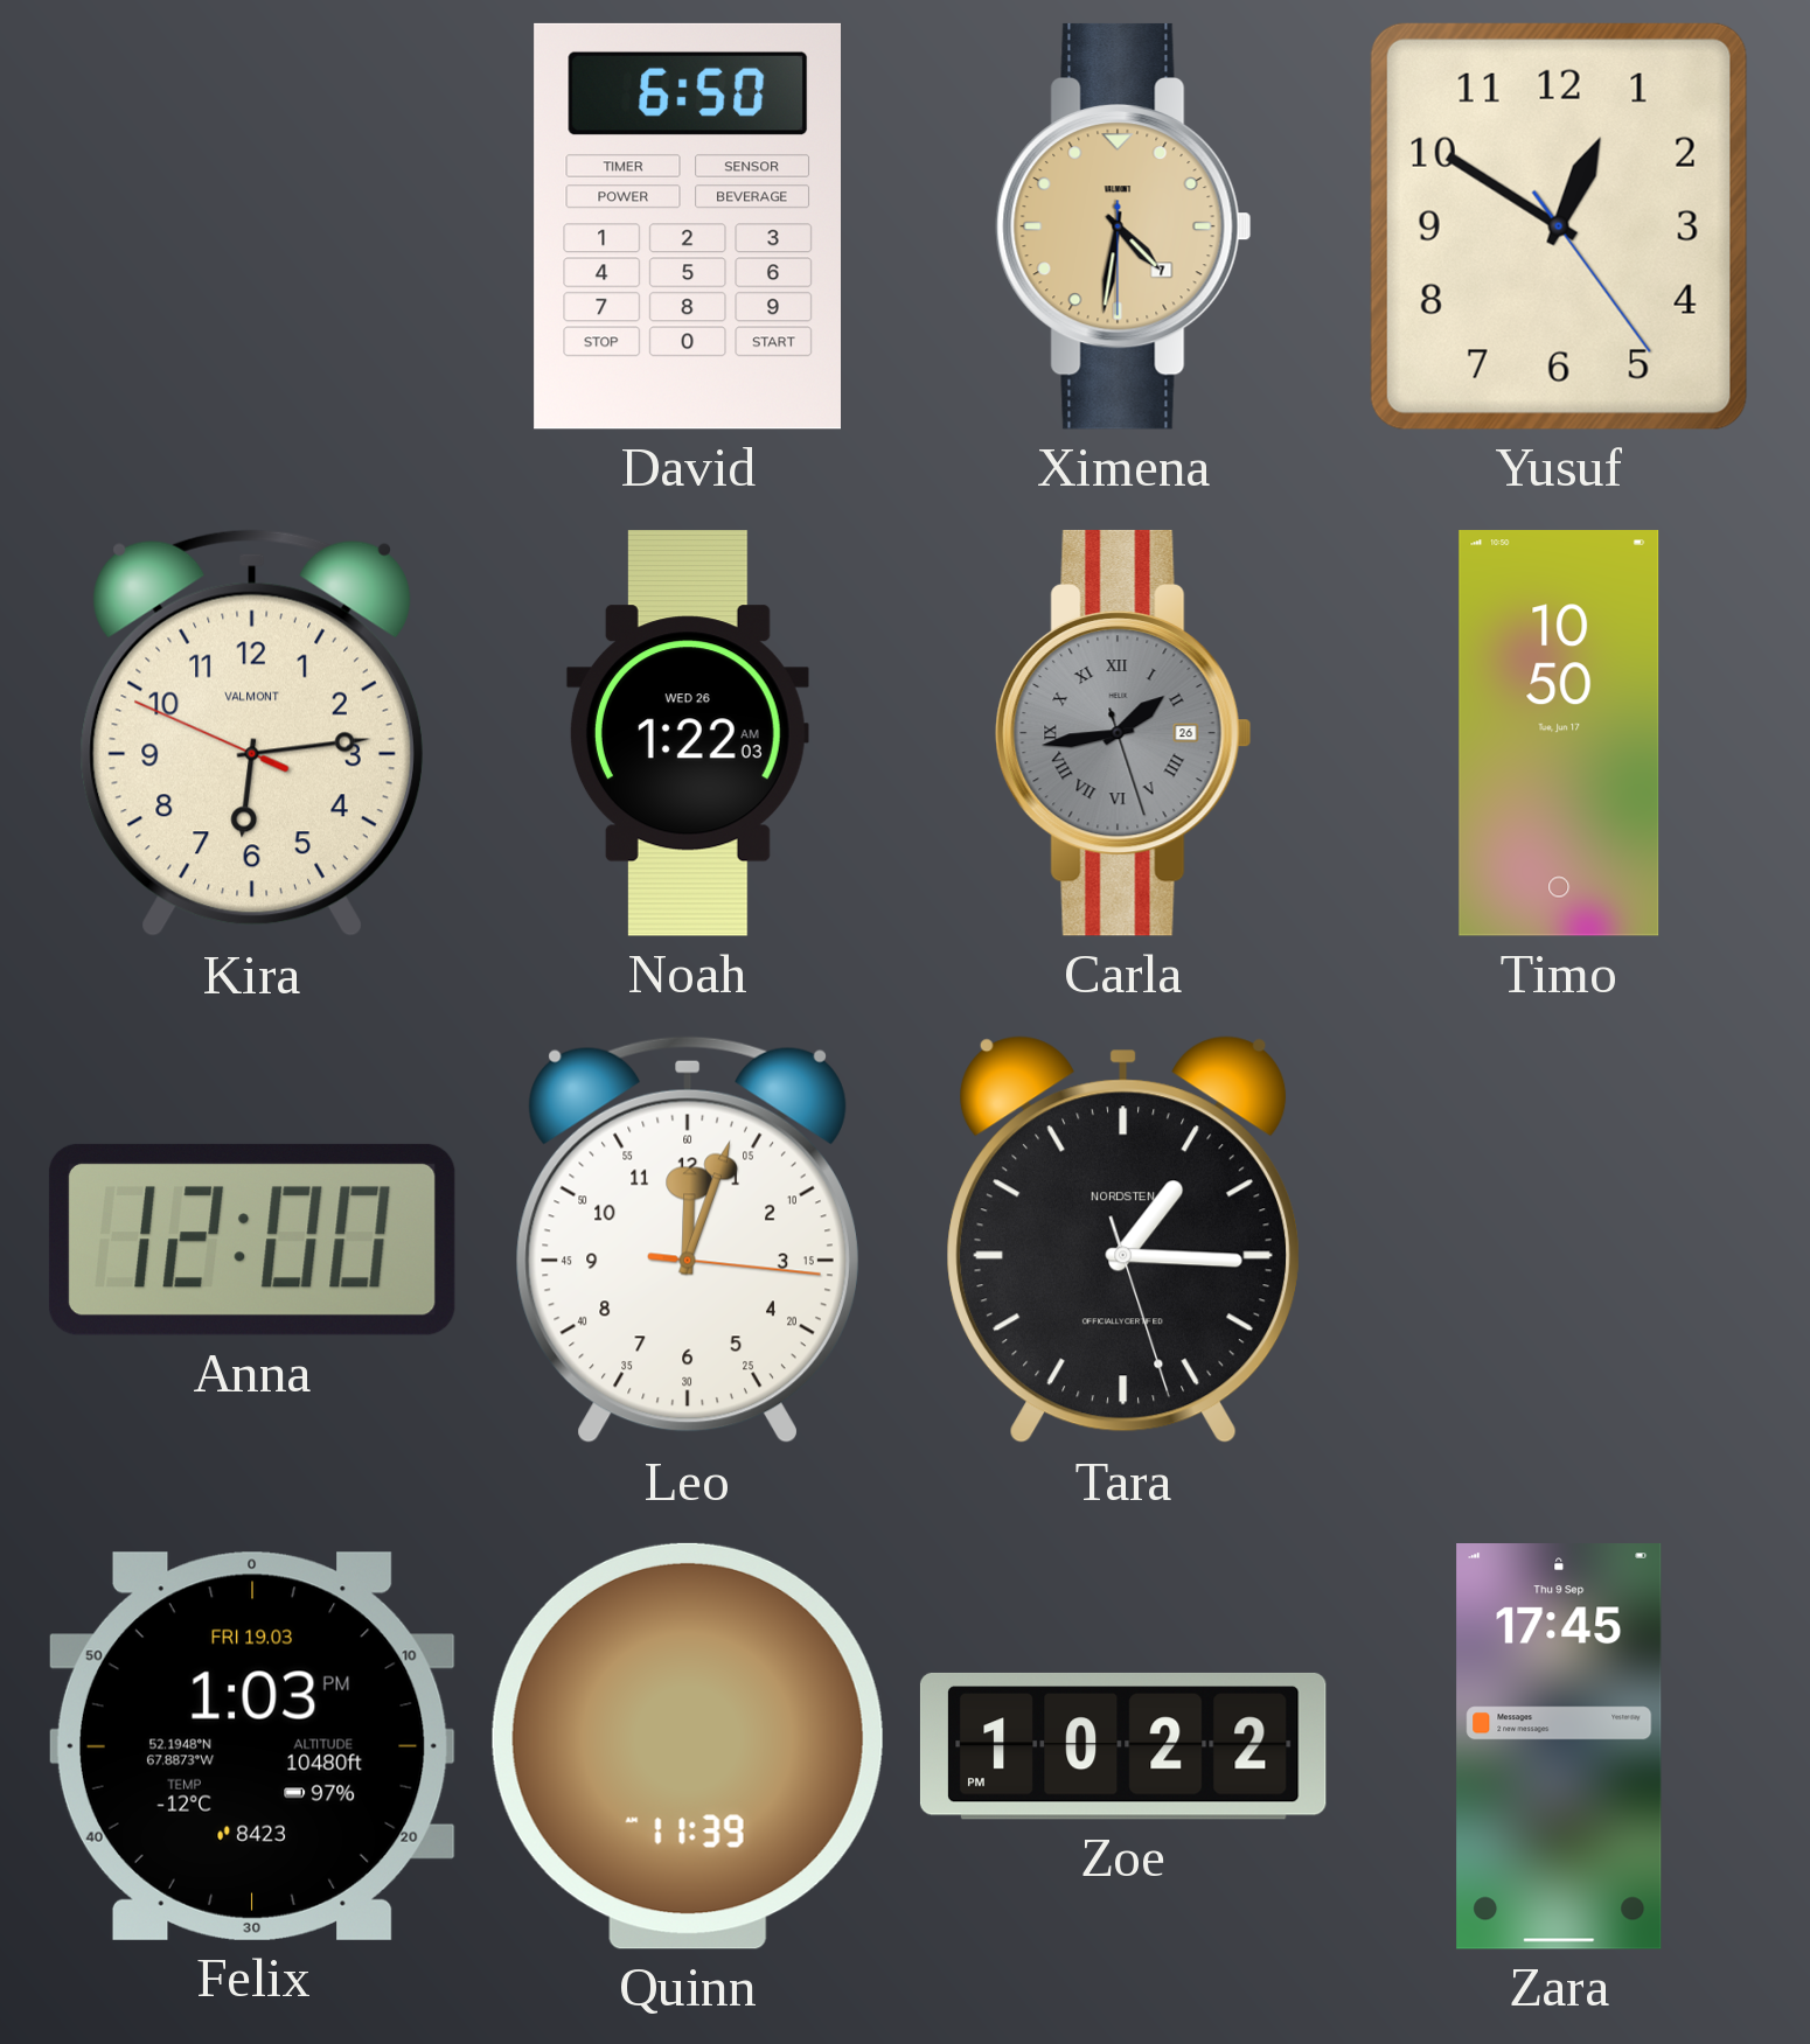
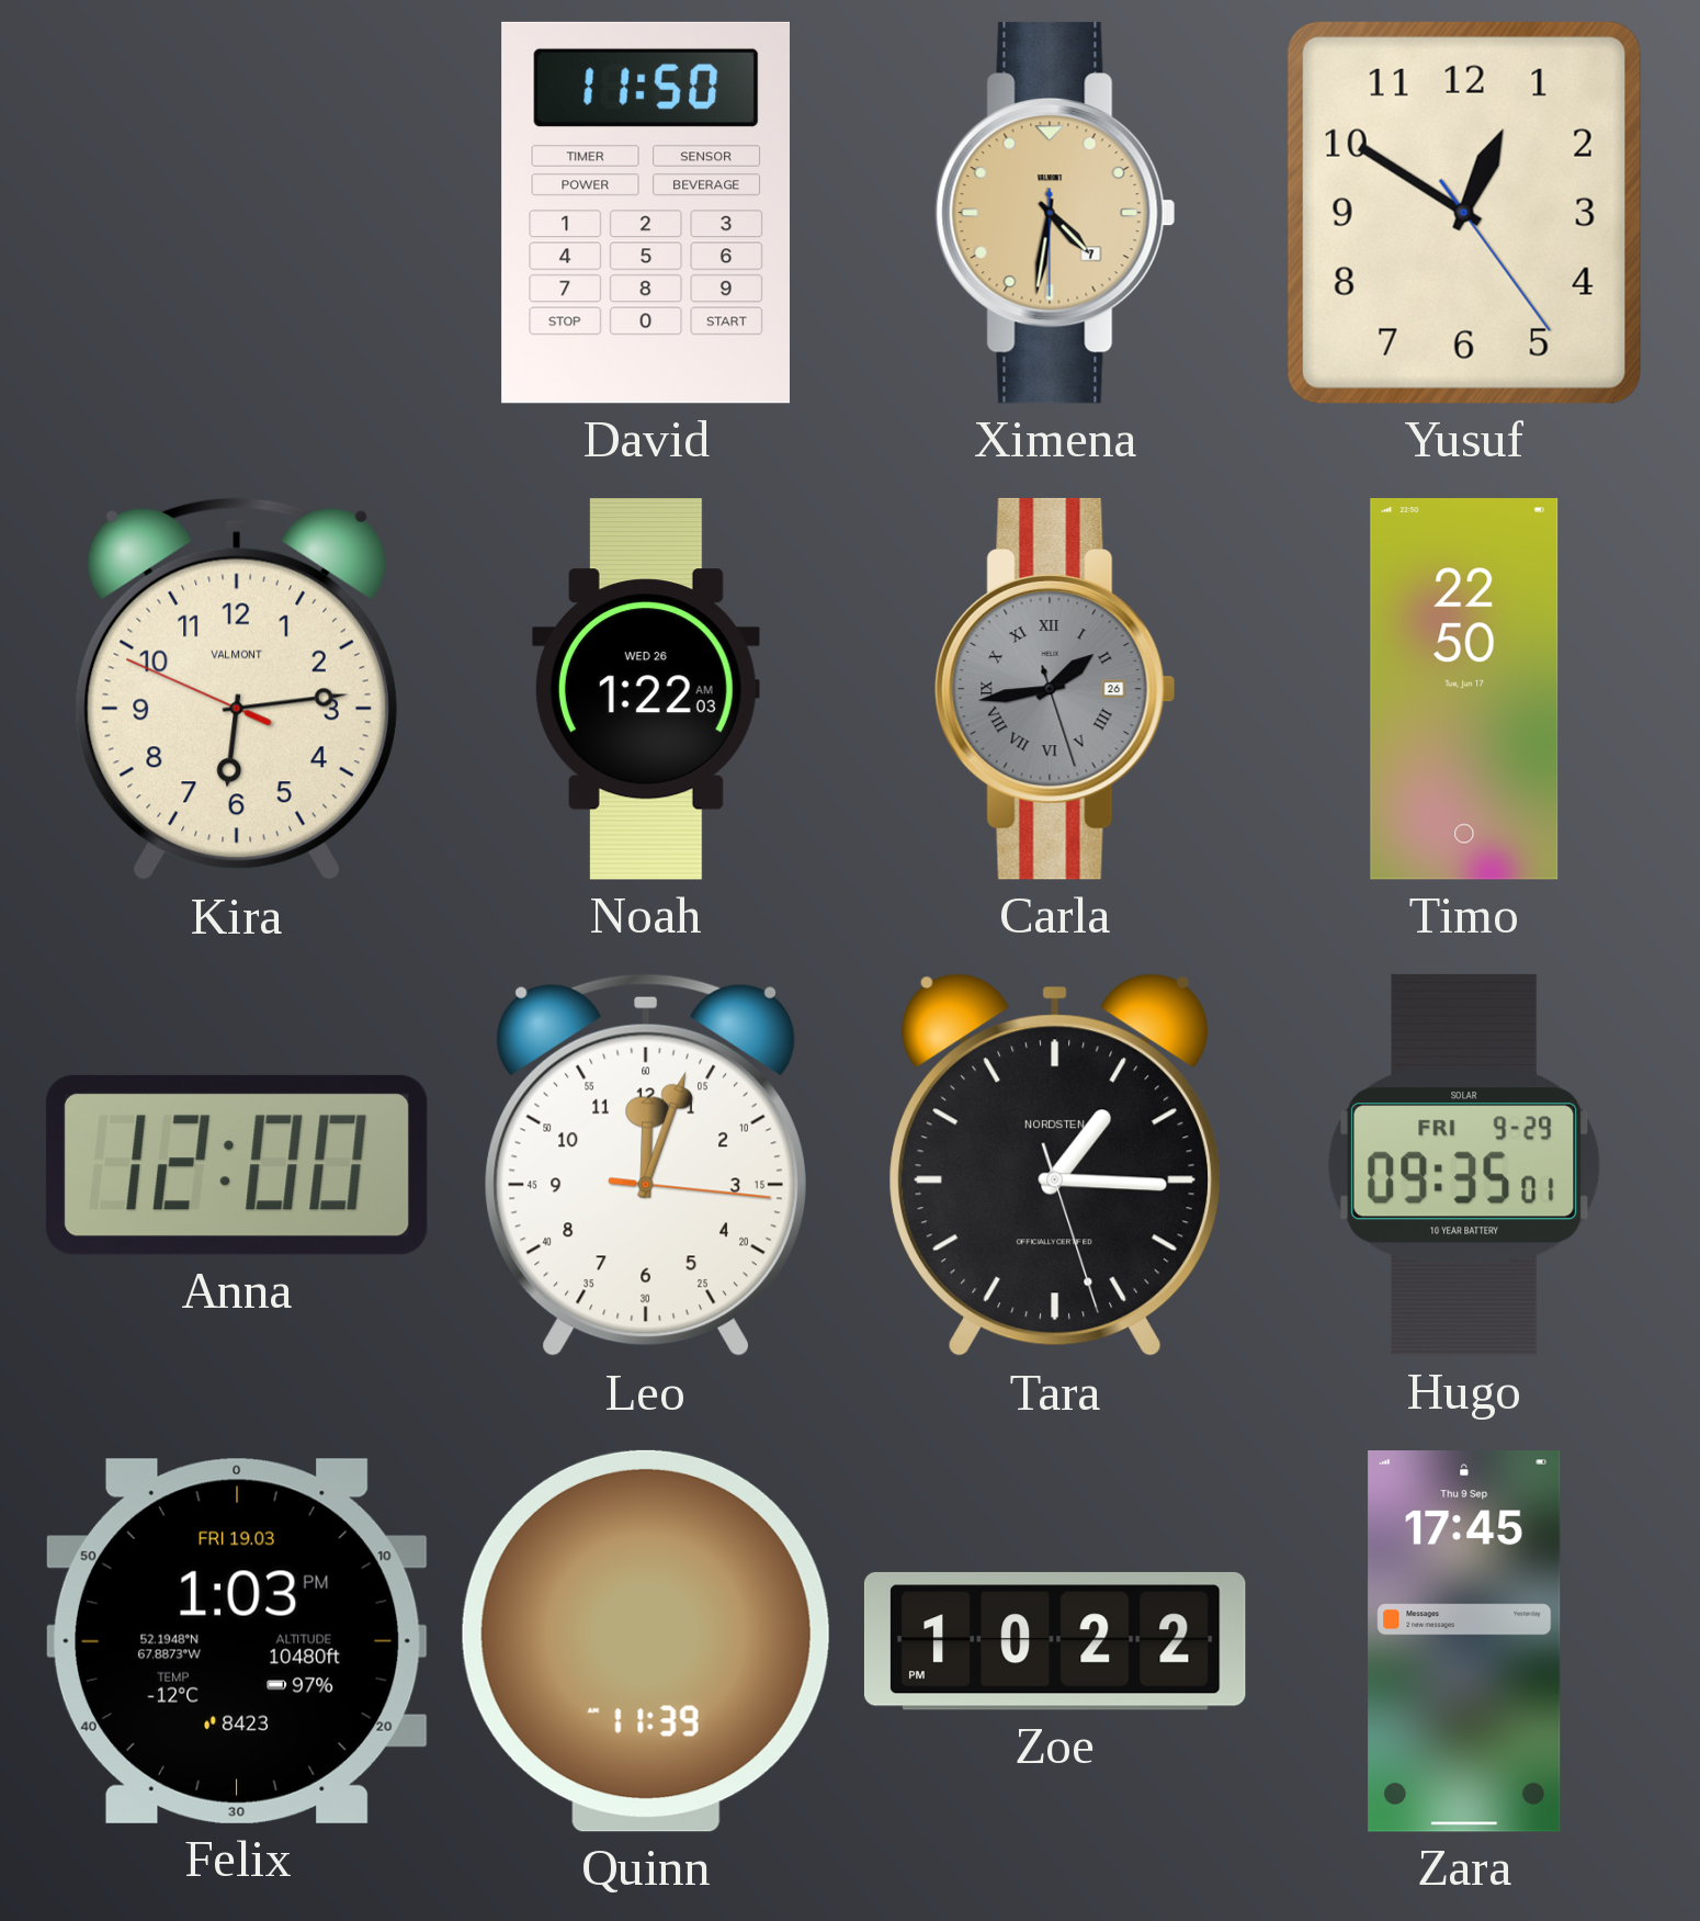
David: 6:50 -> 11:50
Timo: 10:50 -> 22:50
Hugo: none -> 09:35
